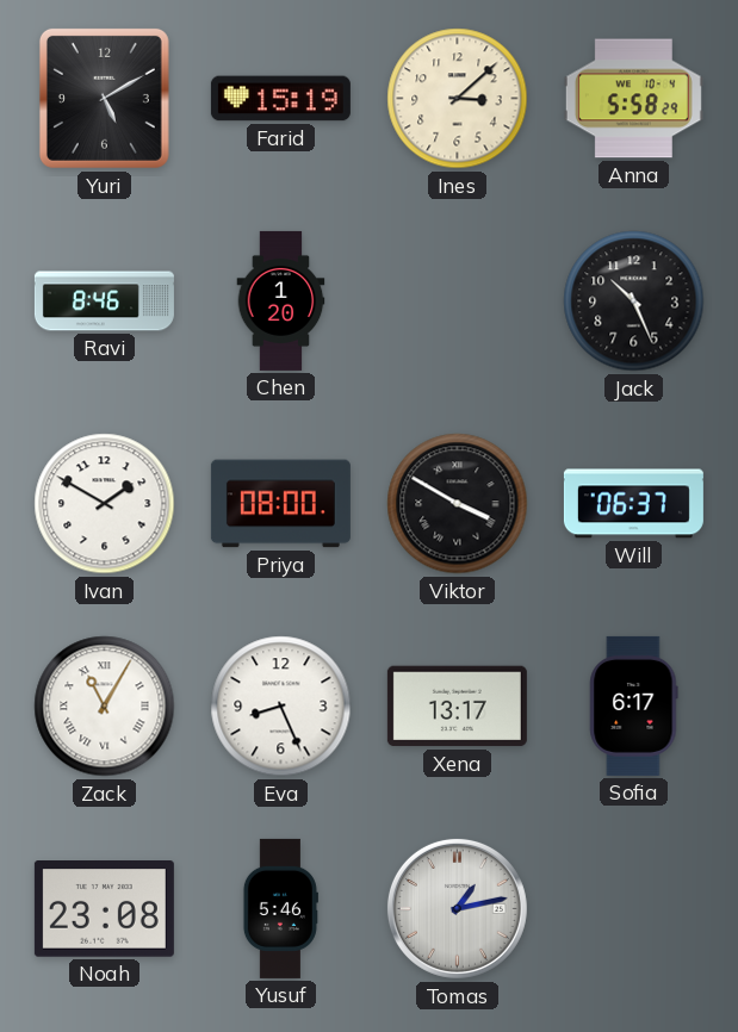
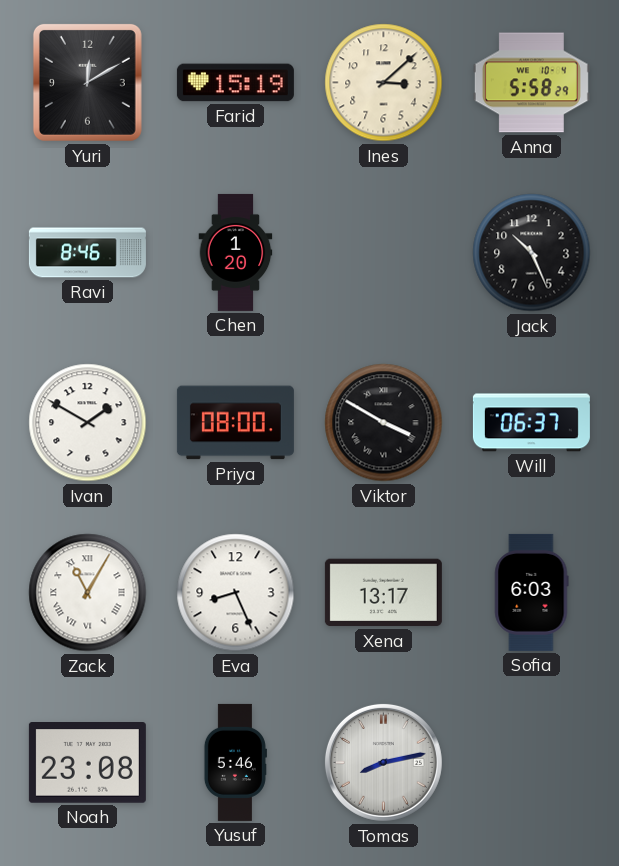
Yuri: 5:10 -> 12:10
Sofia: 6:17 -> 6:03
Tomas: 1:13 -> 8:13
